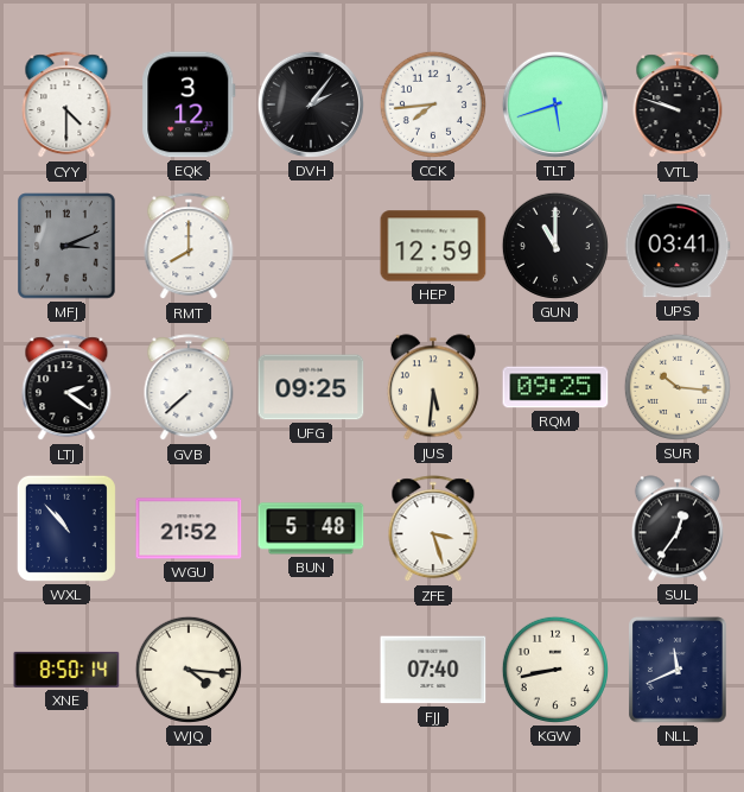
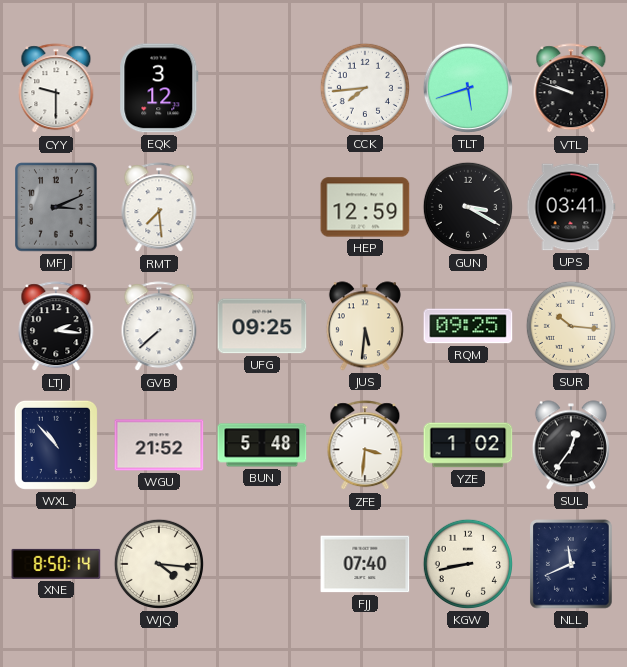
CYY: 4:30 -> 9:30
DVH: 2:06 -> none
RMT: 8:00 -> 7:29
GUN: 11:00 -> 3:20
LTJ: 2:21 -> 2:16
ZFE: 3:27 -> 3:31
YZE: none -> 1:02
